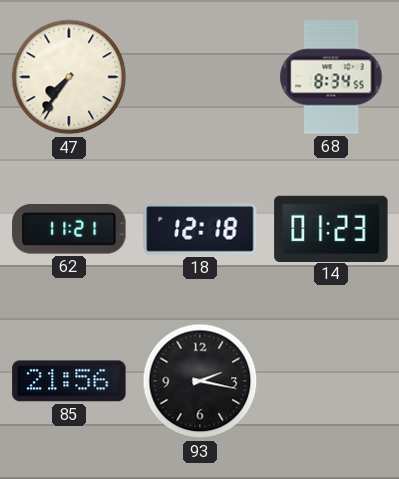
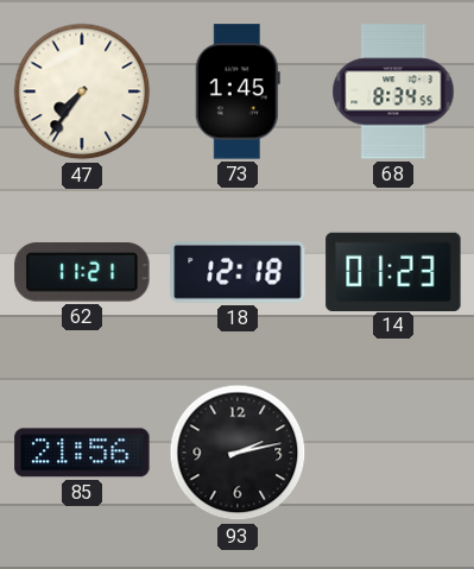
73: none -> 1:45
93: 2:17 -> 2:13
